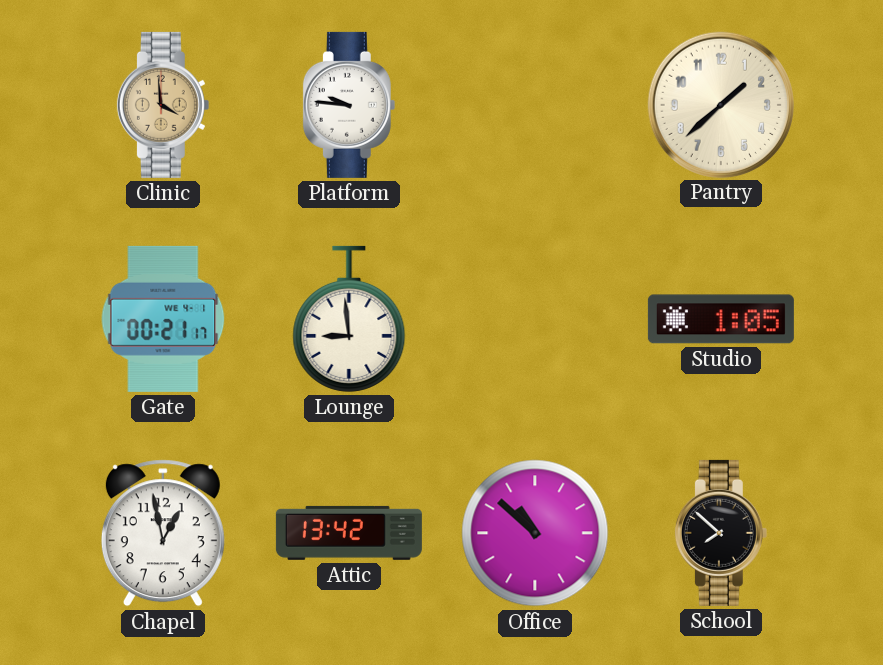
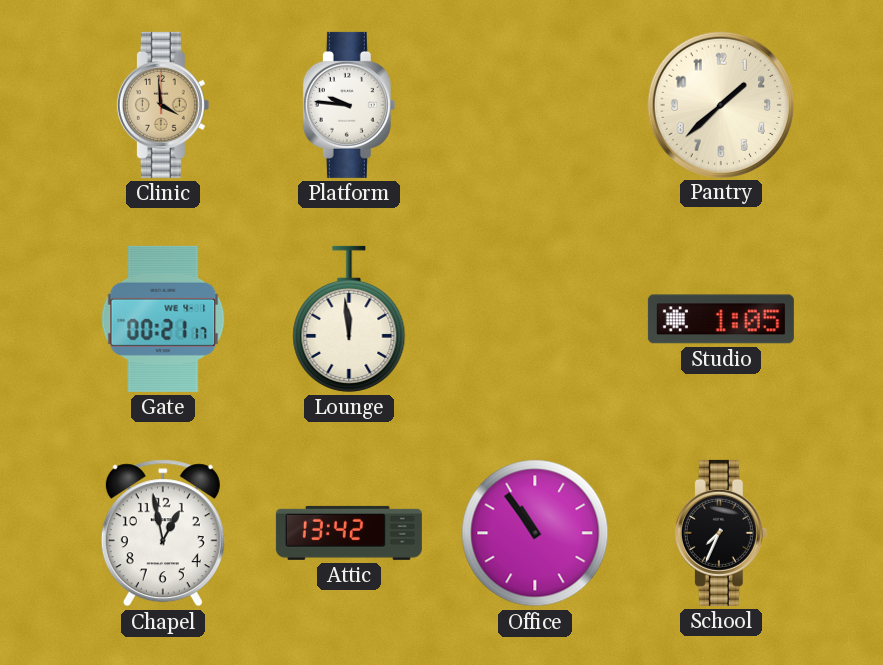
Lounge: 8:59 -> 11:59
Office: 10:52 -> 10:54
School: 7:52 -> 7:34
